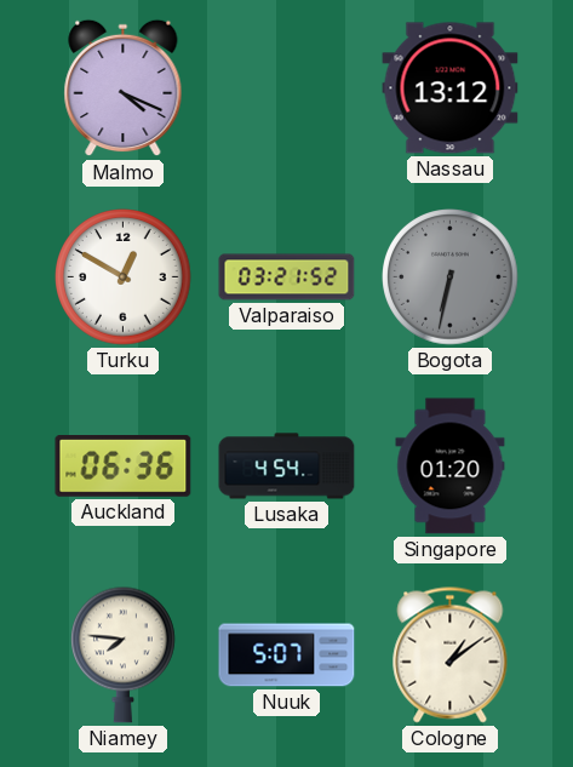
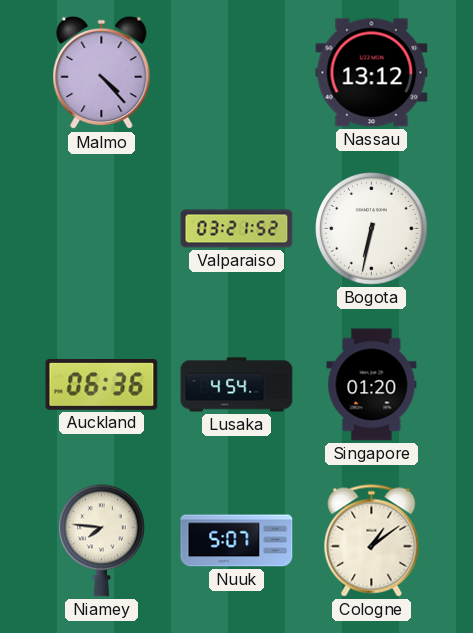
Malmo: 4:19 -> 4:23
Turku: 12:50 -> none
Bogota dial: grey -> white
